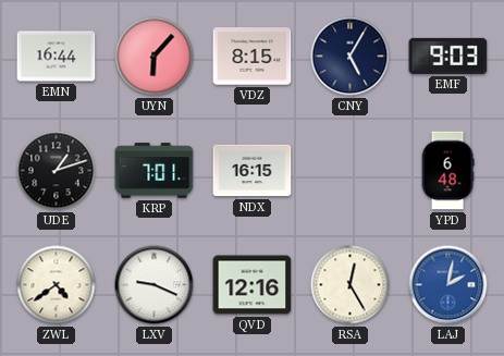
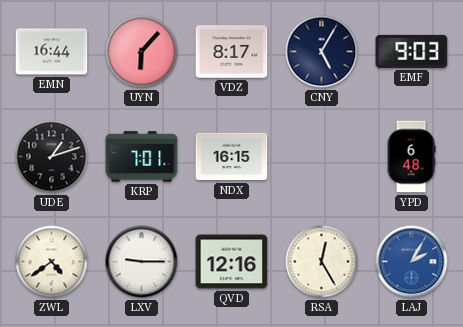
VDZ: 8:15 -> 8:17
LXV: 9:19 -> 9:15
LAJ: 2:02 -> 2:05
